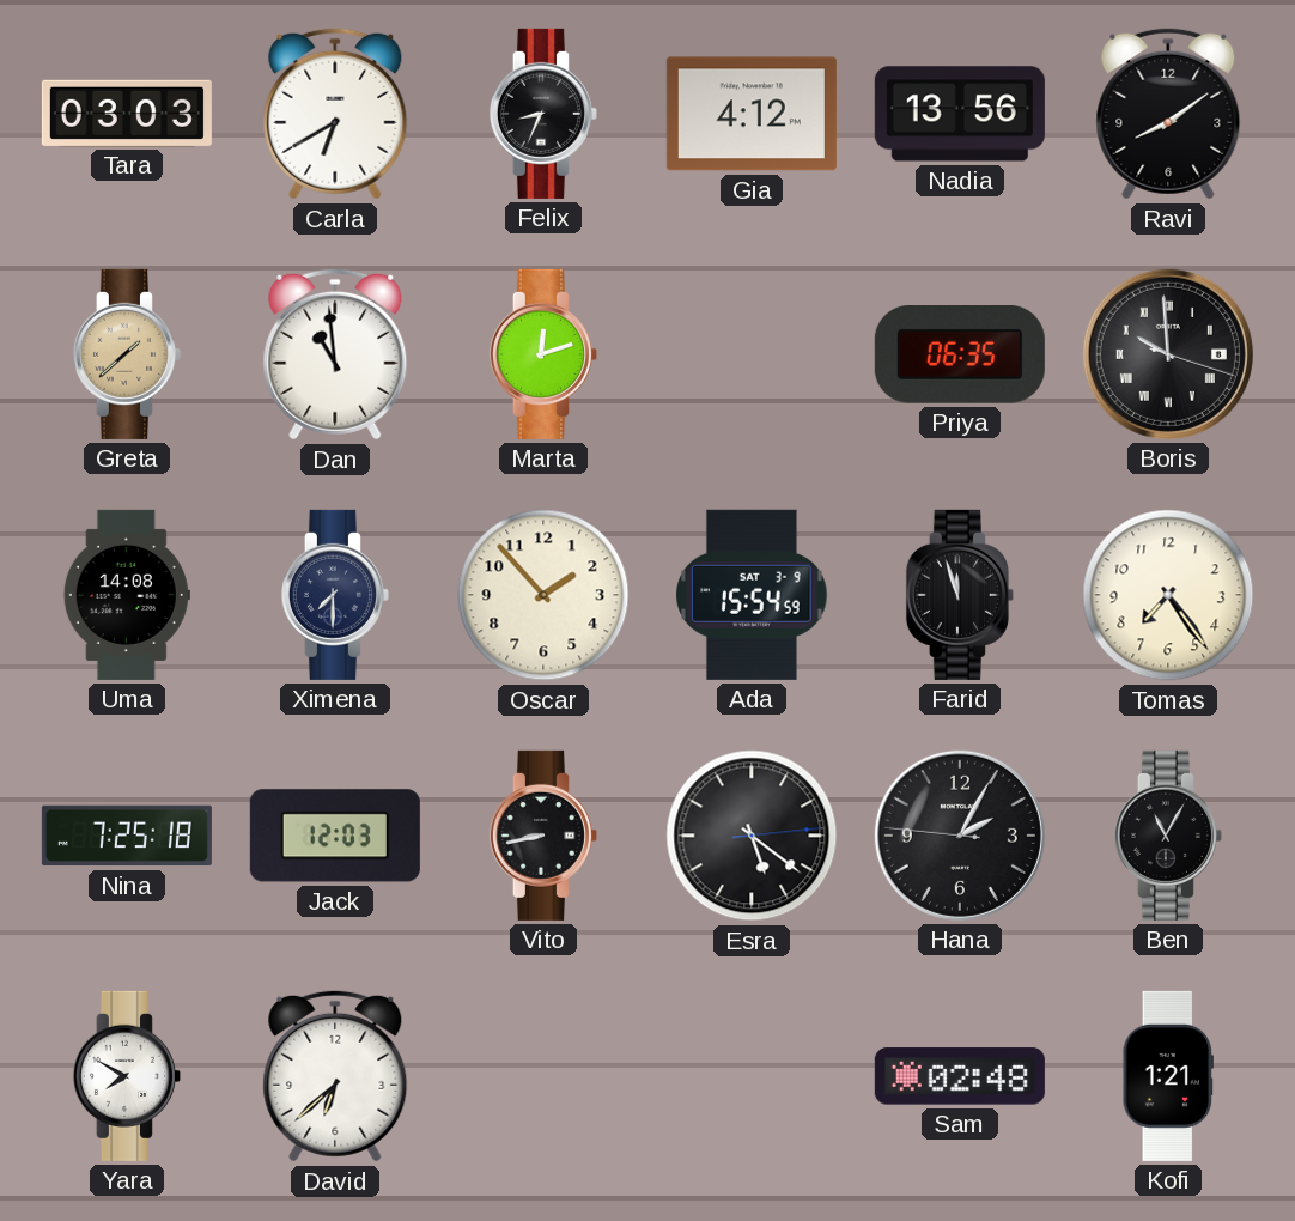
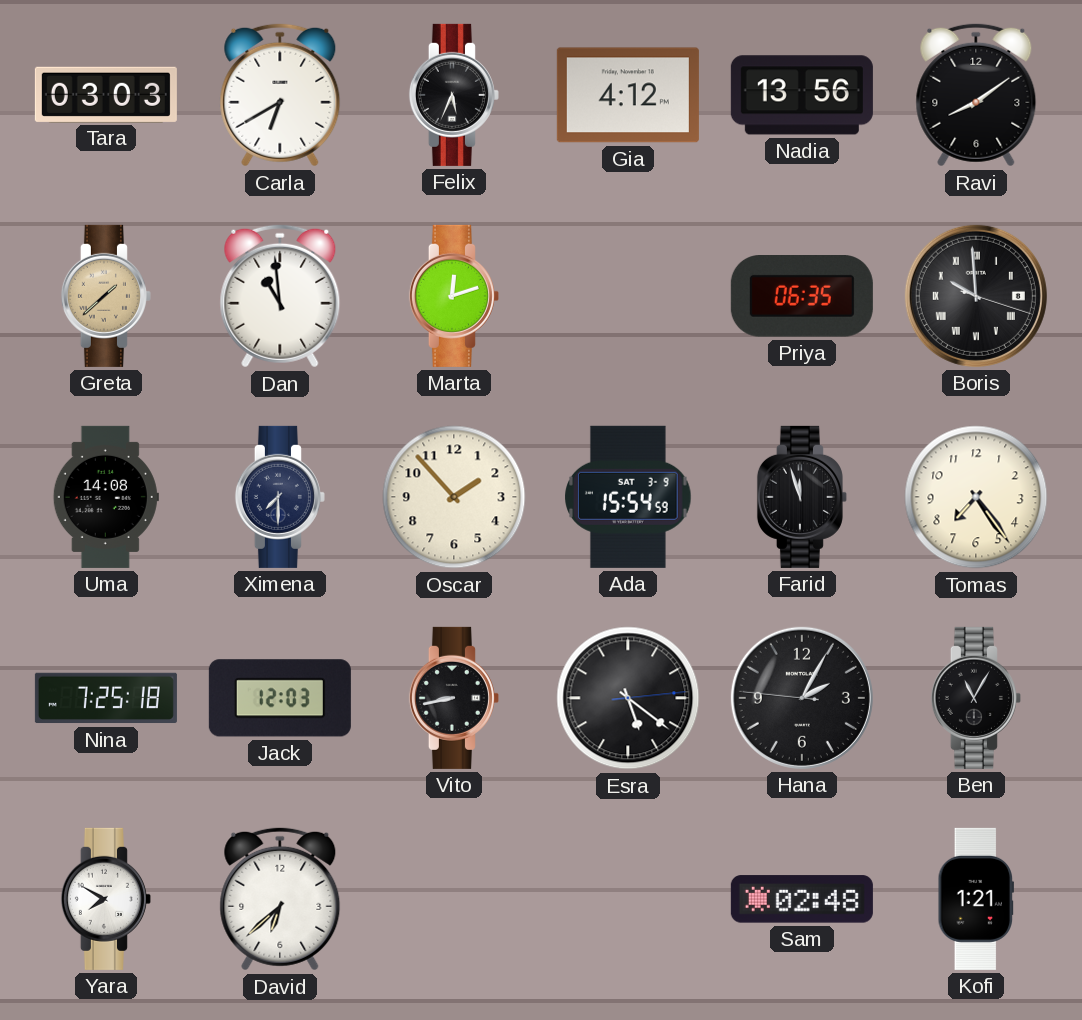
Felix: 8:34 -> 5:34
